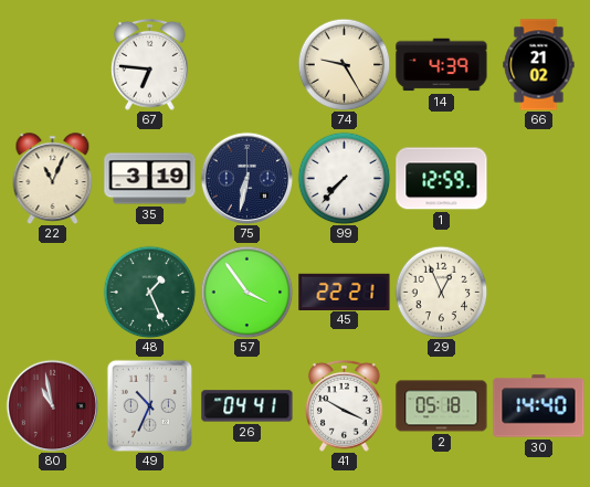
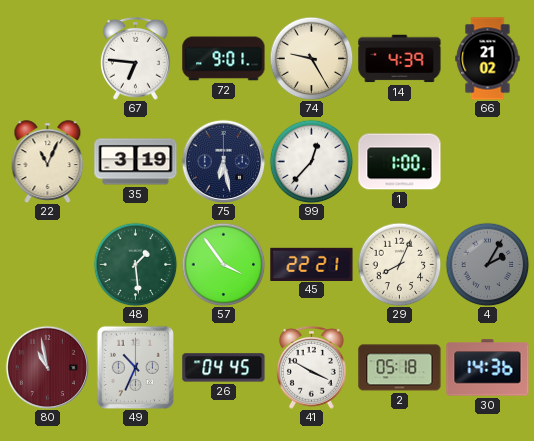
72: none -> 9:01
75: 6:32 -> 6:28
99: 7:37 -> 12:37
1: 12:59 -> 1:00
48: 1:26 -> 1:29
29: 12:56 -> 8:04
4: none -> 2:05
26: 04:41 -> 04:45
30: 14:40 -> 14:36
